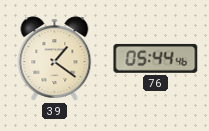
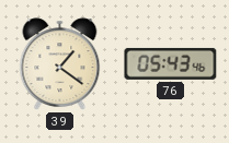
76: 05:44 -> 05:43
